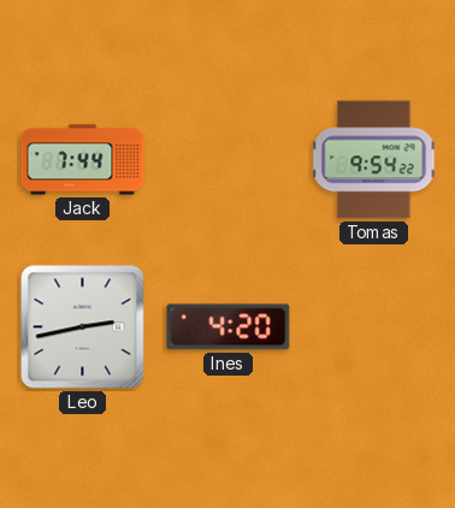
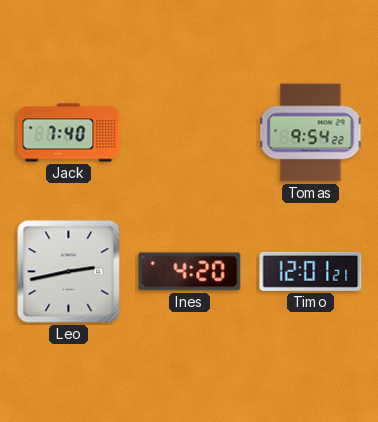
Jack: 7:44 -> 7:40
Timo: none -> 12:01
